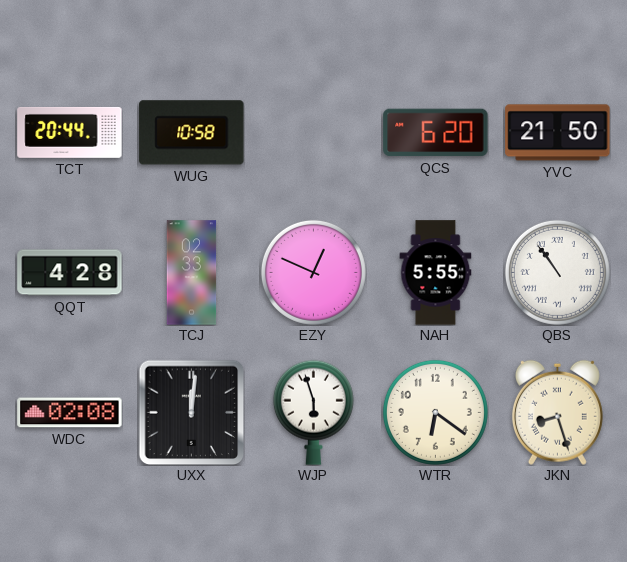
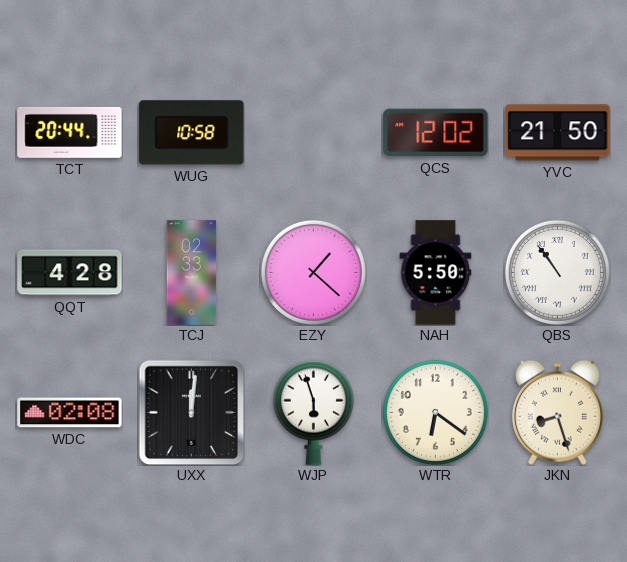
QCS: 6:20 -> 12:02
EZY: 12:49 -> 1:22
NAH: 5:55 -> 5:50
